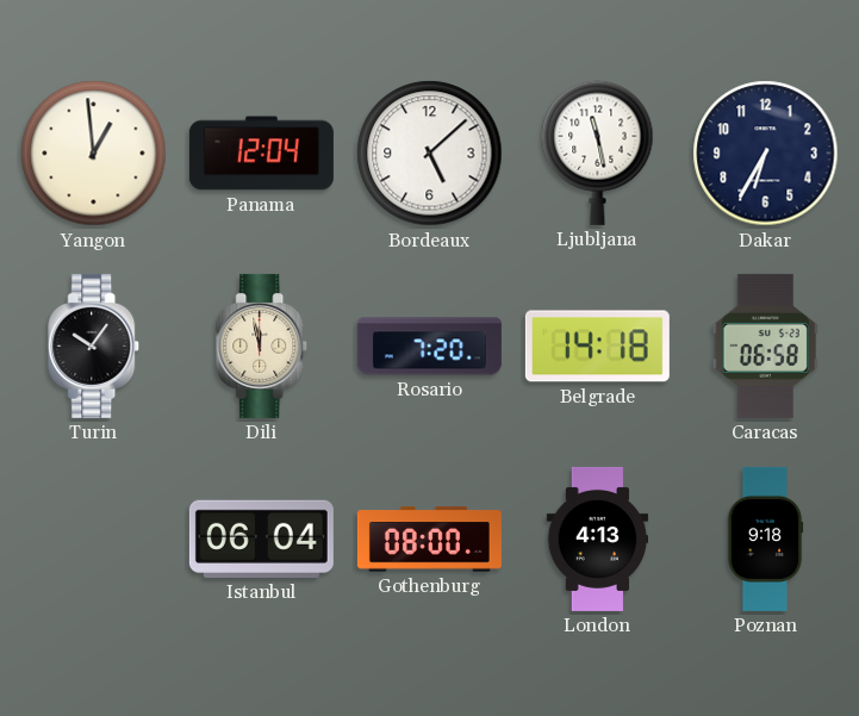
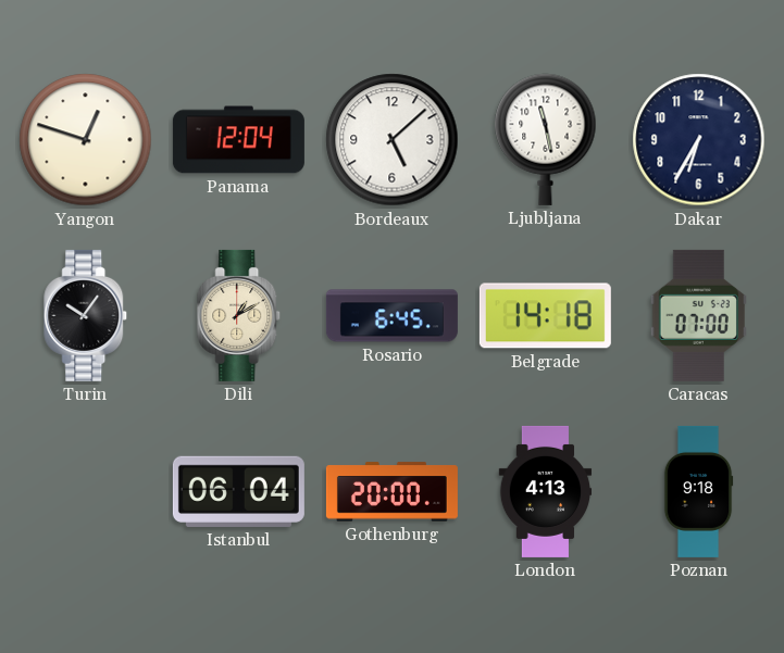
Yangon: 12:59 -> 12:48
Dili: 11:58 -> 1:10
Rosario: 7:20 -> 6:45
Caracas: 06:58 -> 07:00
Gothenburg: 08:00 -> 20:00
